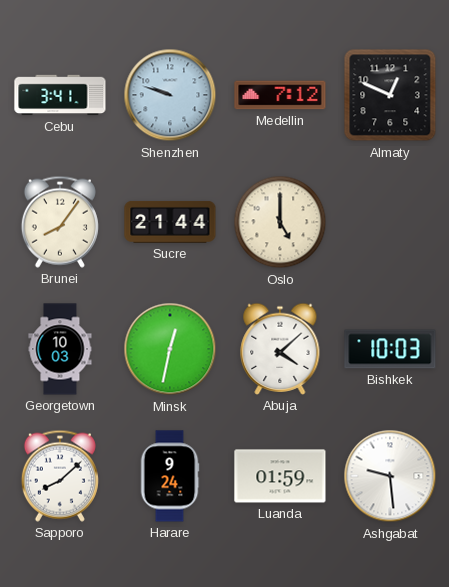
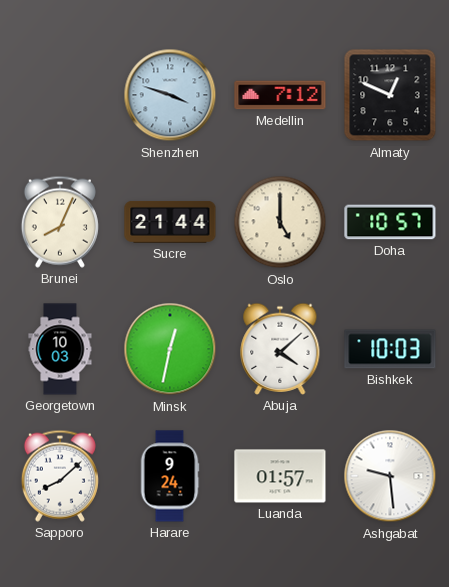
Cebu: 3:41 -> none
Shenzhen: 9:48 -> 3:48
Brunei: 8:06 -> 8:04
Doha: none -> 10:57
Luanda: 01:59 -> 01:57
